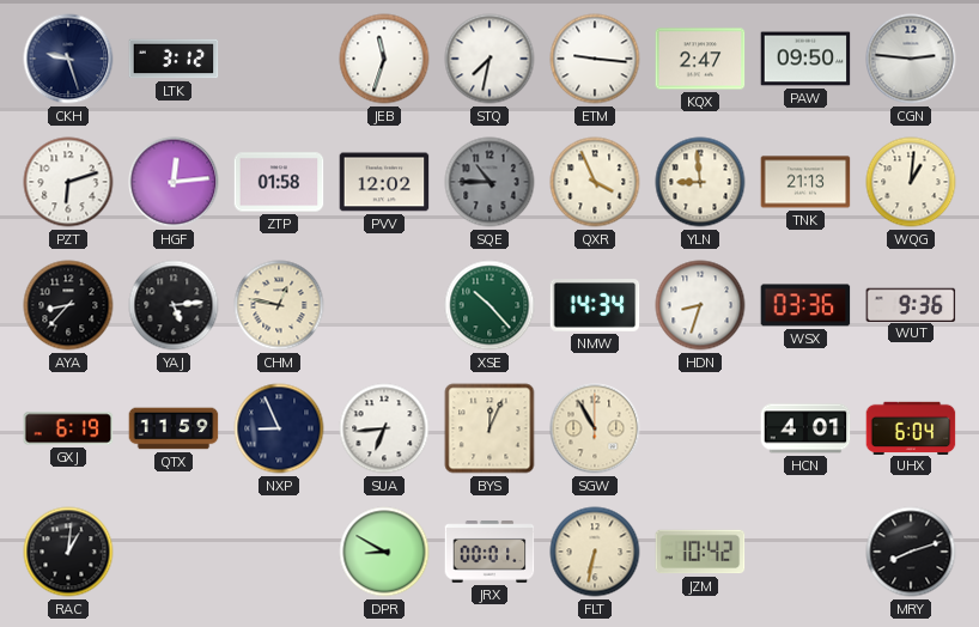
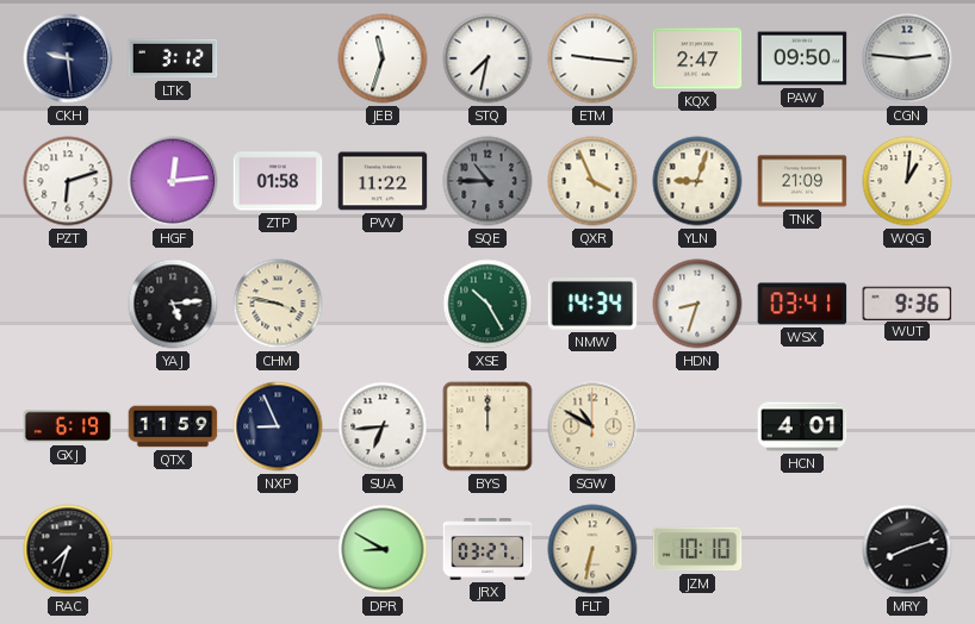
CKH: 9:27 -> 9:29
PVV: 12:02 -> 11:22
YLN: 8:59 -> 9:03
TNK: 21:13 -> 21:09
AYA: 8:37 -> none
CHM: 12:47 -> 3:47
XSE: 10:23 -> 10:25
WSX: 03:36 -> 03:41
BYS: 12:04 -> 12:00
SGW: 10:55 -> 10:50
UHX: 6:04 -> none
RAC: 1:01 -> 7:33
JRX: 00:01 -> 03:27
JZM: 10:42 -> 10:10
